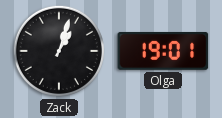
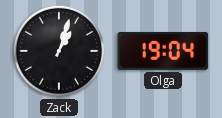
Olga: 19:01 -> 19:04
